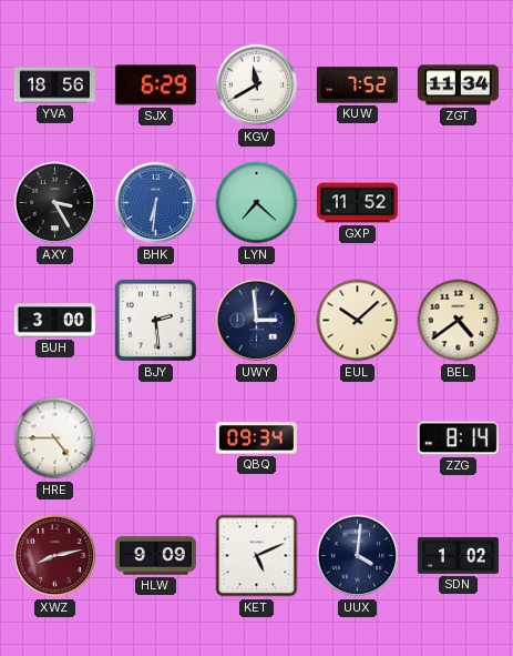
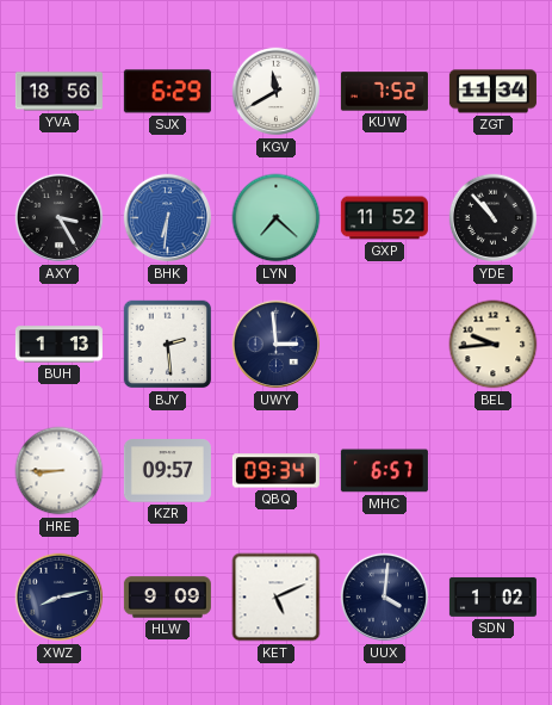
YDE: none -> 10:53
BUH: 3:00 -> 1:13
EUL: 10:08 -> none
BEL: 4:39 -> 9:44
HRE: 4:45 -> 8:45
KZR: none -> 09:57
MHC: none -> 6:57
ZZG: 8:14 -> none
XWZ dial: burgundy -> navy
